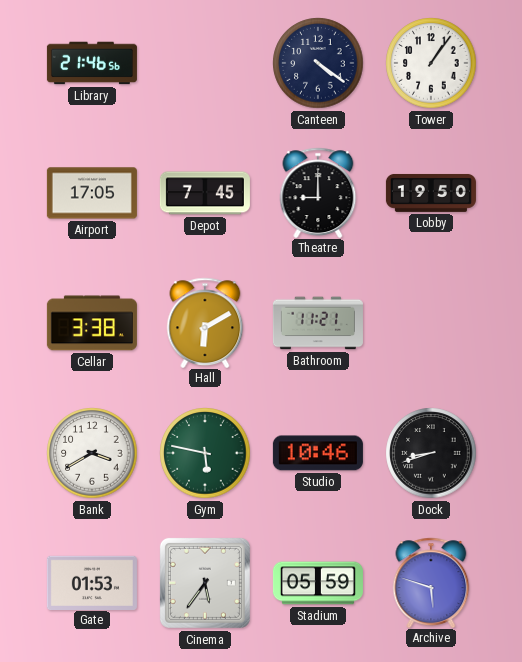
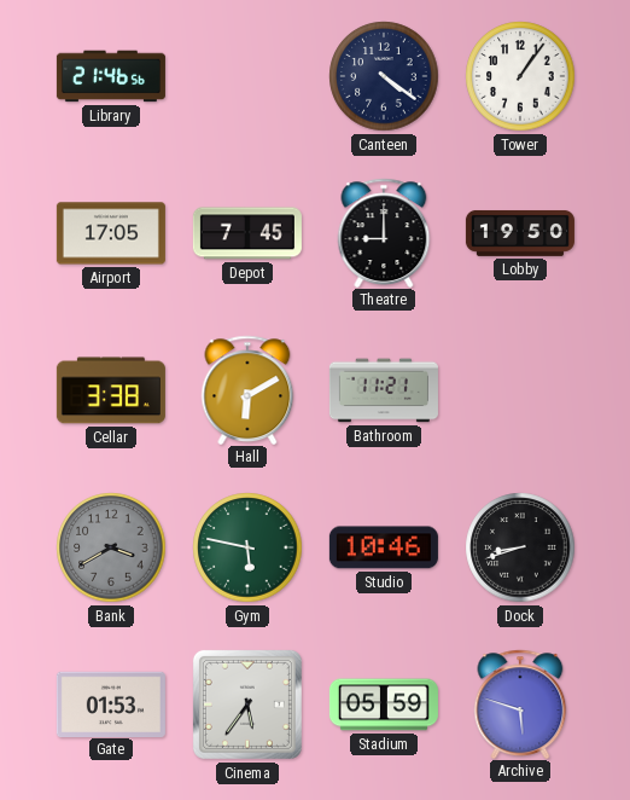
Bank dial: white -> grey
